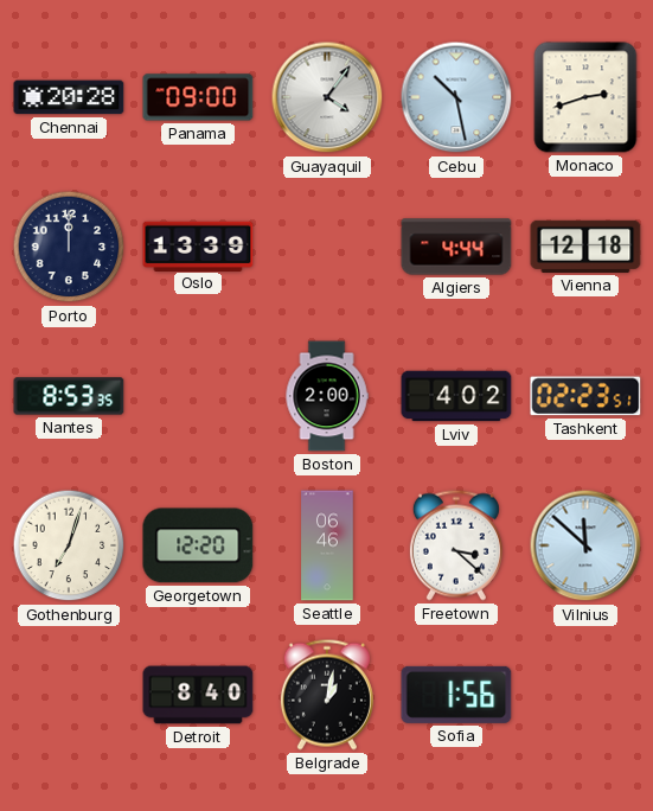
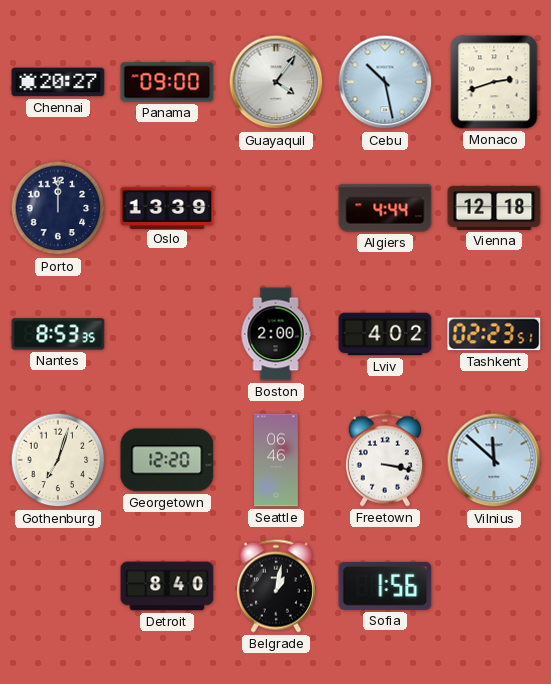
Chennai: 20:28 -> 20:27
Freetown: 3:22 -> 3:17
